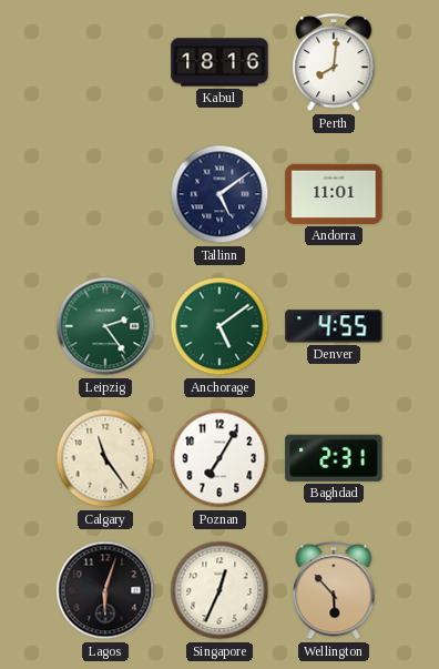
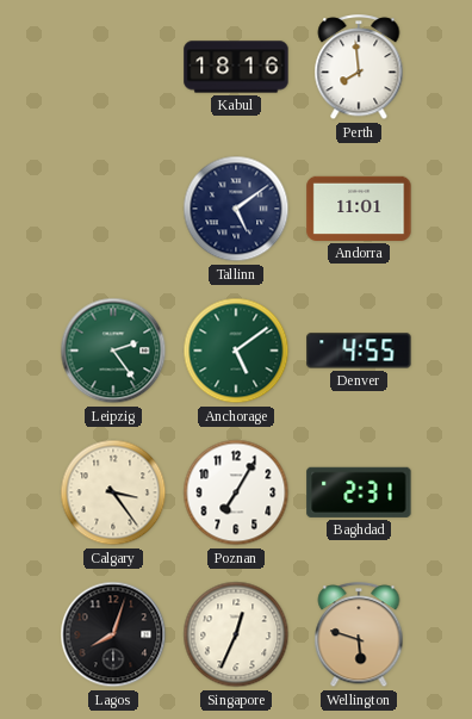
Perth: 8:01 -> 7:59
Calgary: 11:24 -> 3:24
Lagos: 6:03 -> 8:03
Wellington: 5:53 -> 5:48
